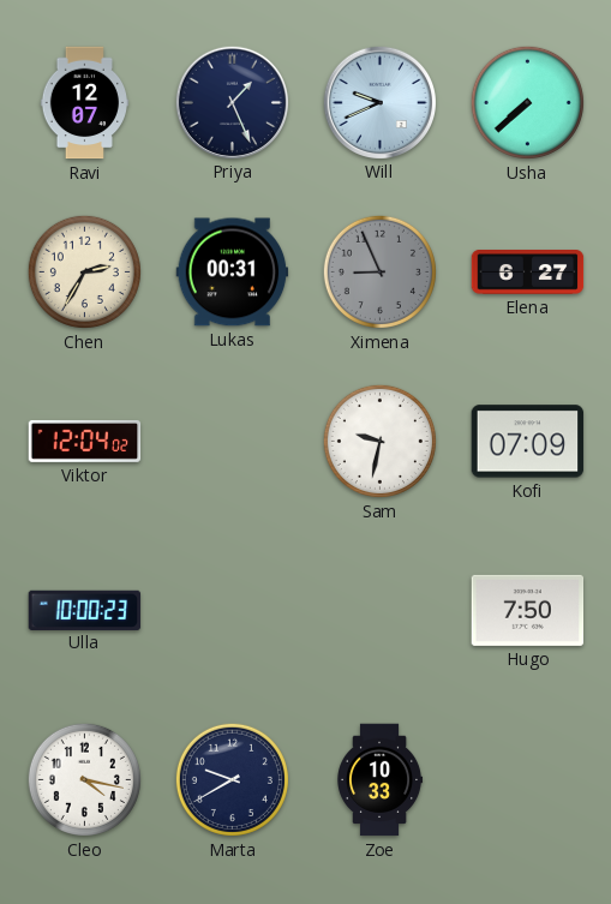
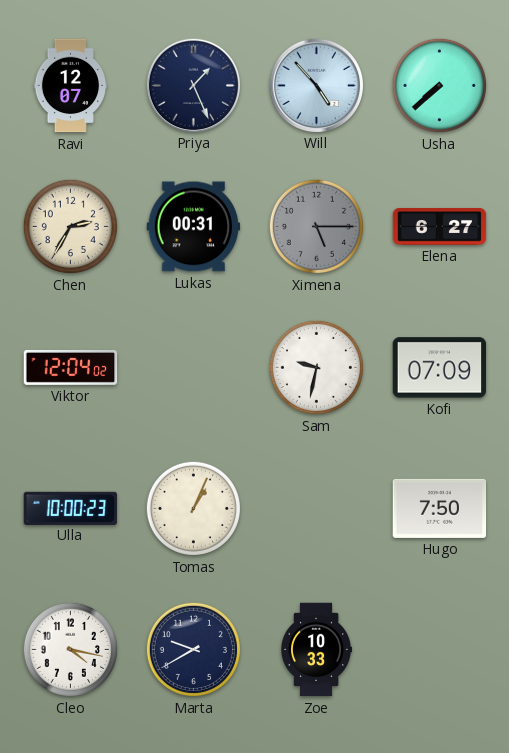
Will: 9:41 -> 4:53
Ximena: 8:56 -> 5:15
Tomas: none -> 1:04
